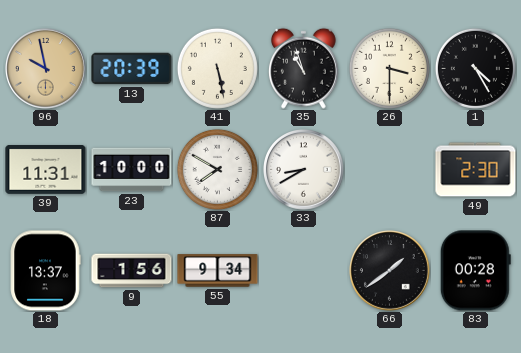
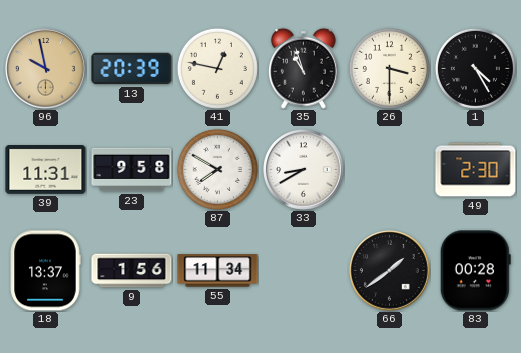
41: 5:28 -> 12:47
23: 10:00 -> 9:58
55: 9:34 -> 11:34
